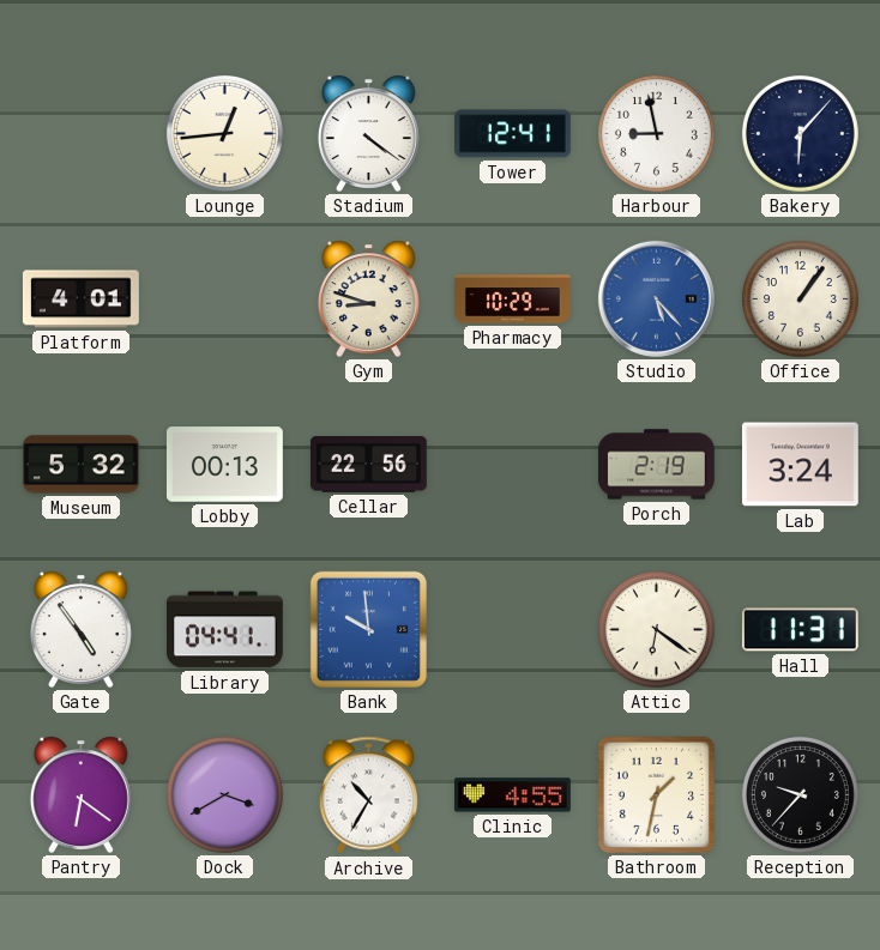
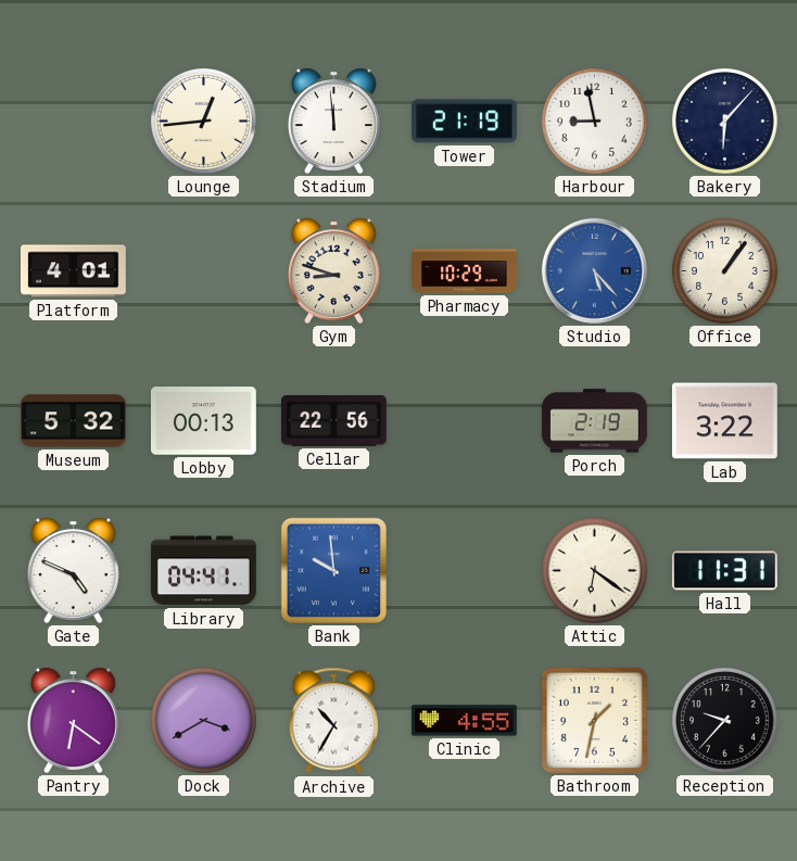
Stadium: 4:21 -> 11:59
Tower: 12:41 -> 21:19
Lab: 3:24 -> 3:22
Gate: 4:54 -> 4:49
